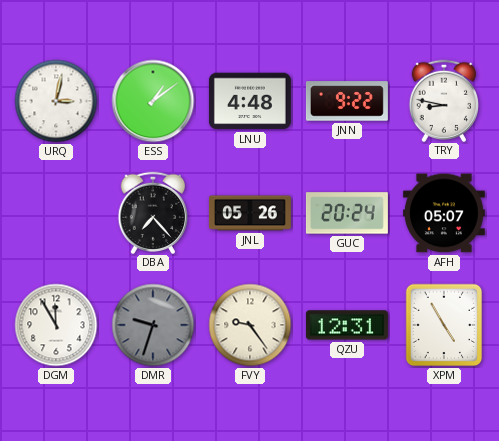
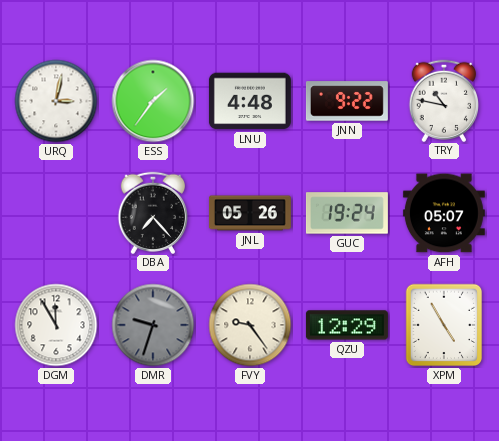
ESS: 1:09 -> 1:36
TRY: 8:47 -> 10:47
GUC: 20:24 -> 19:24
QZU: 12:31 -> 12:29
